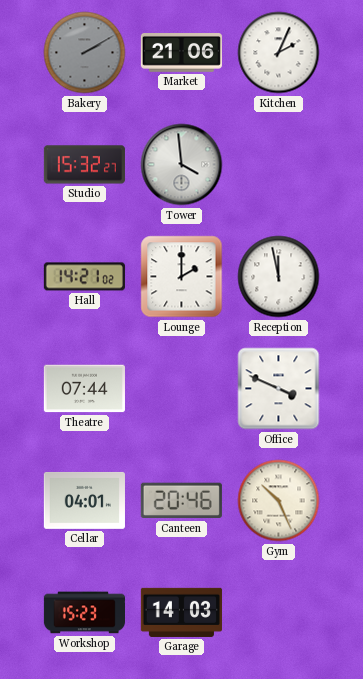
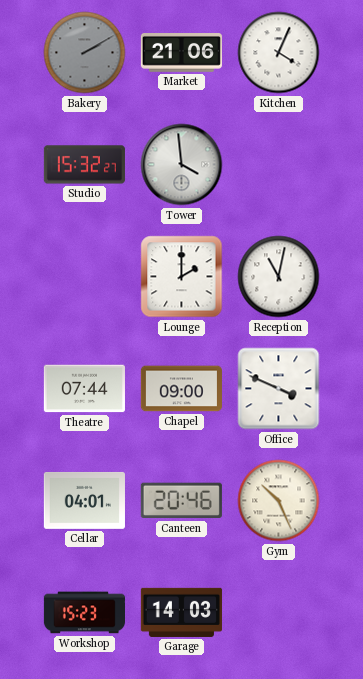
Kitchen: 2:04 -> 4:04
Hall: 14:21 -> none
Reception: 11:58 -> 11:02
Chapel: none -> 09:00
